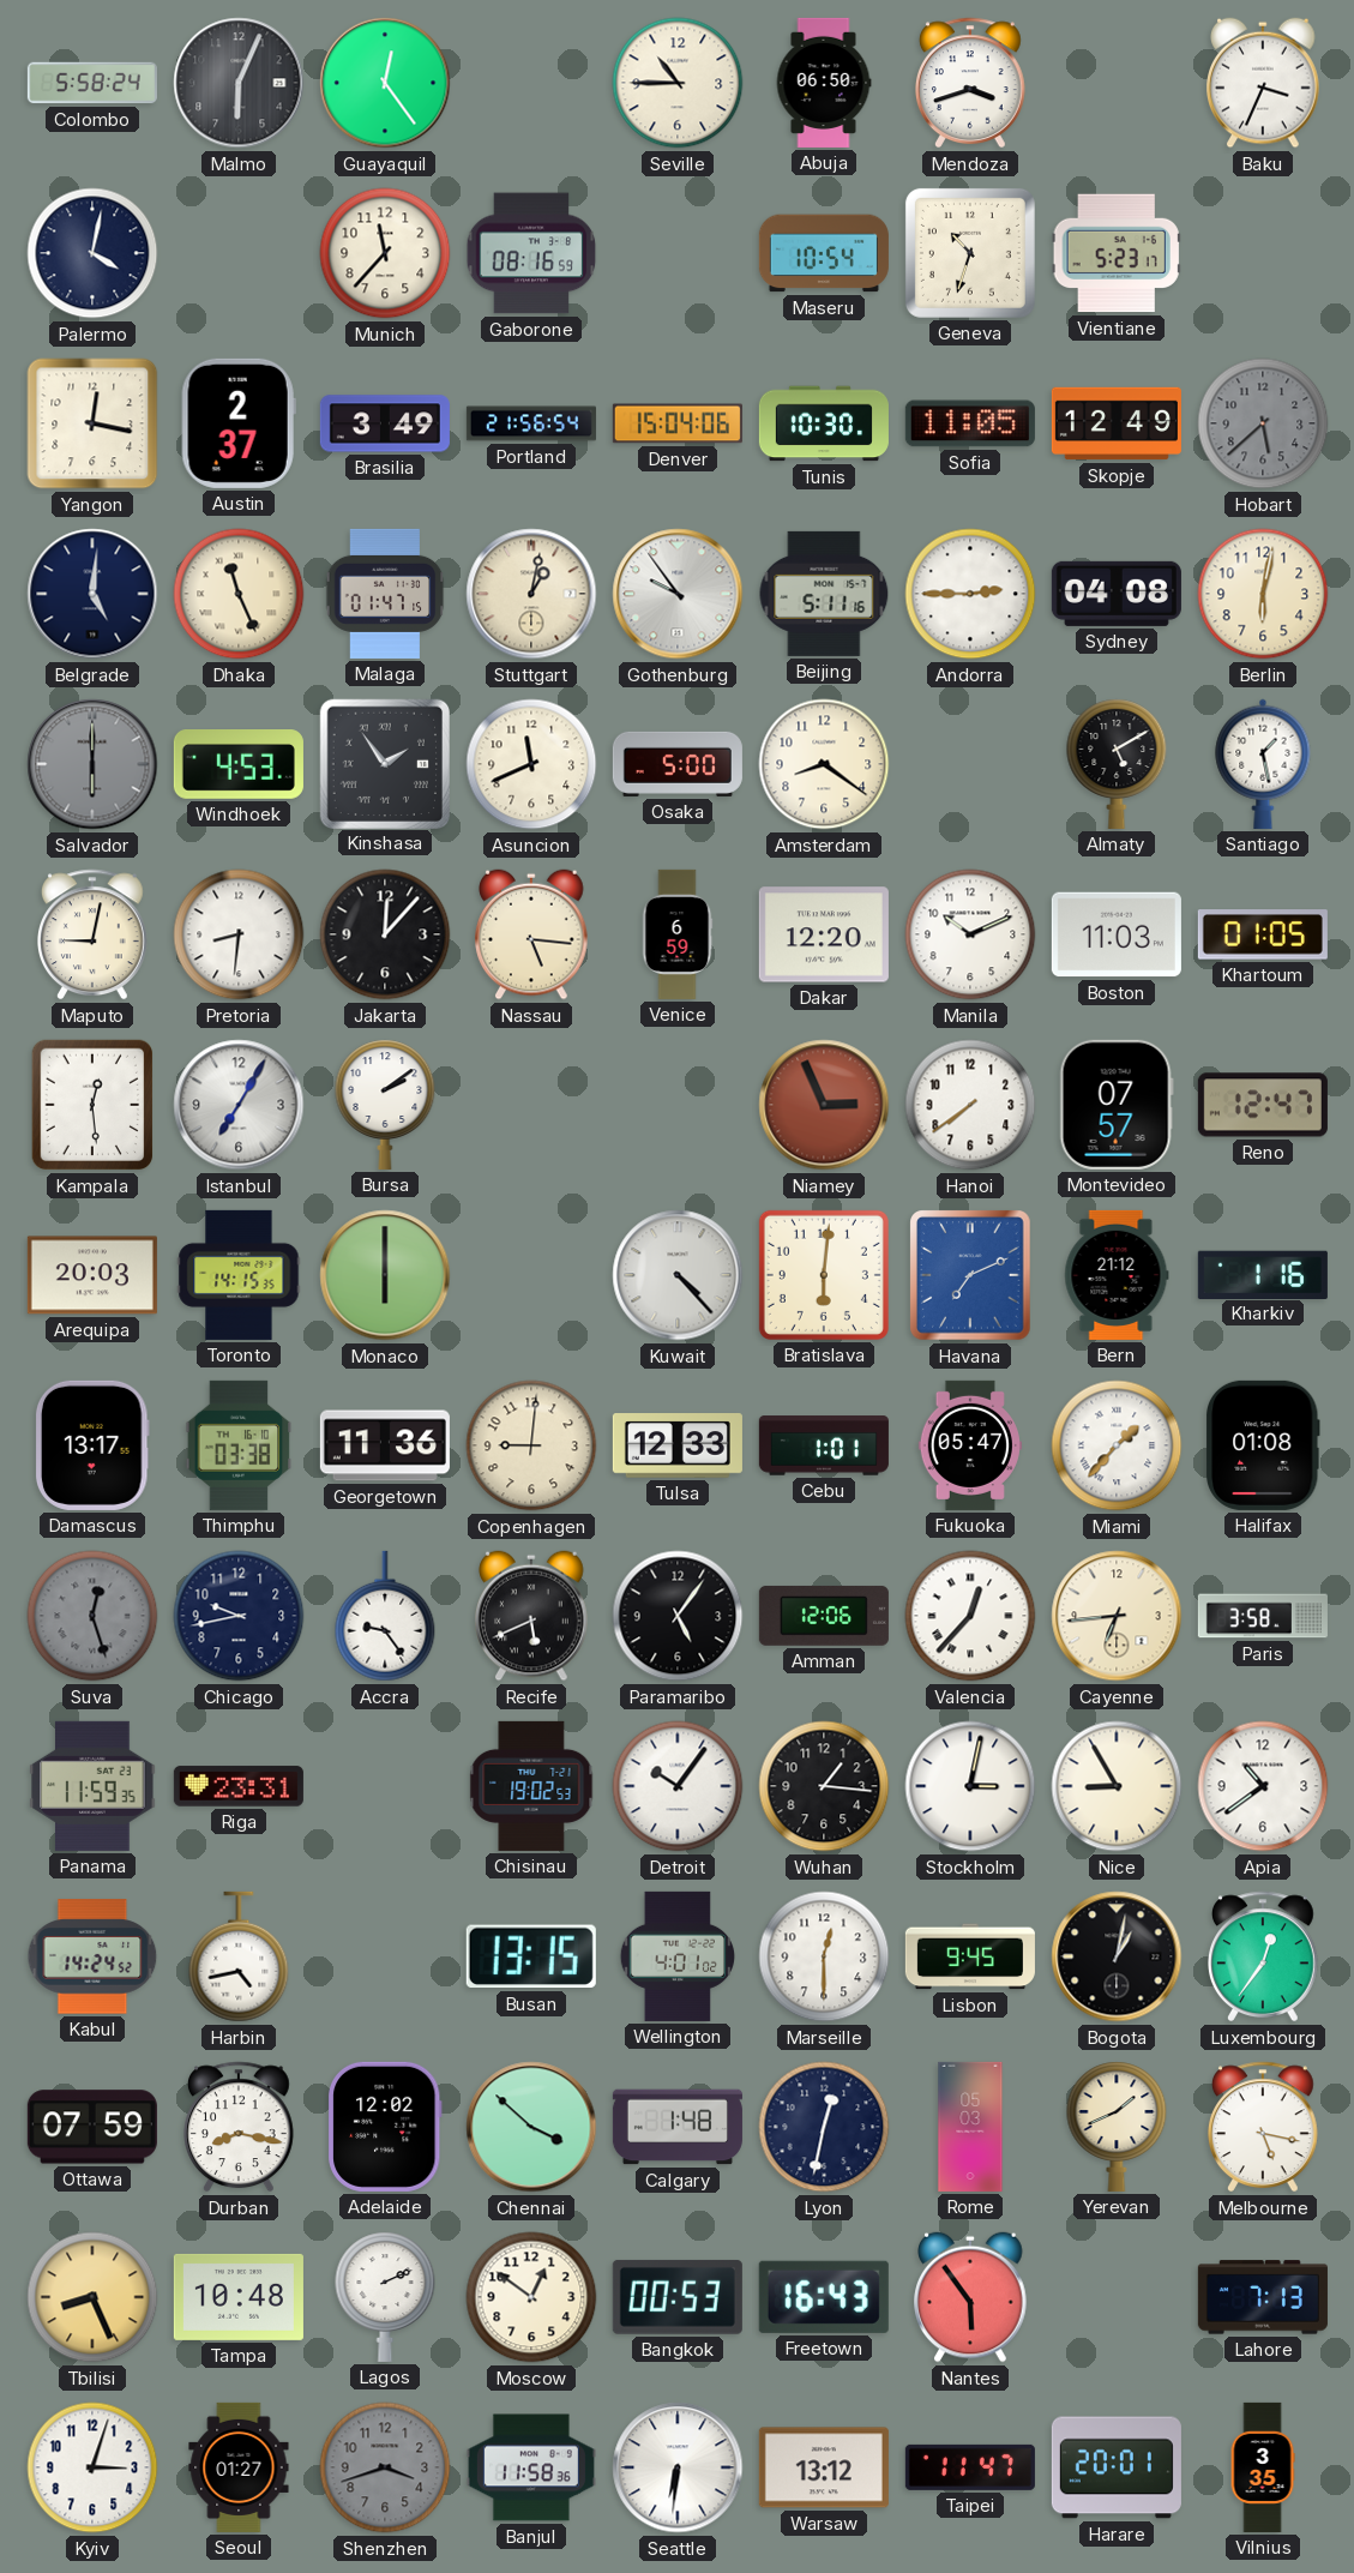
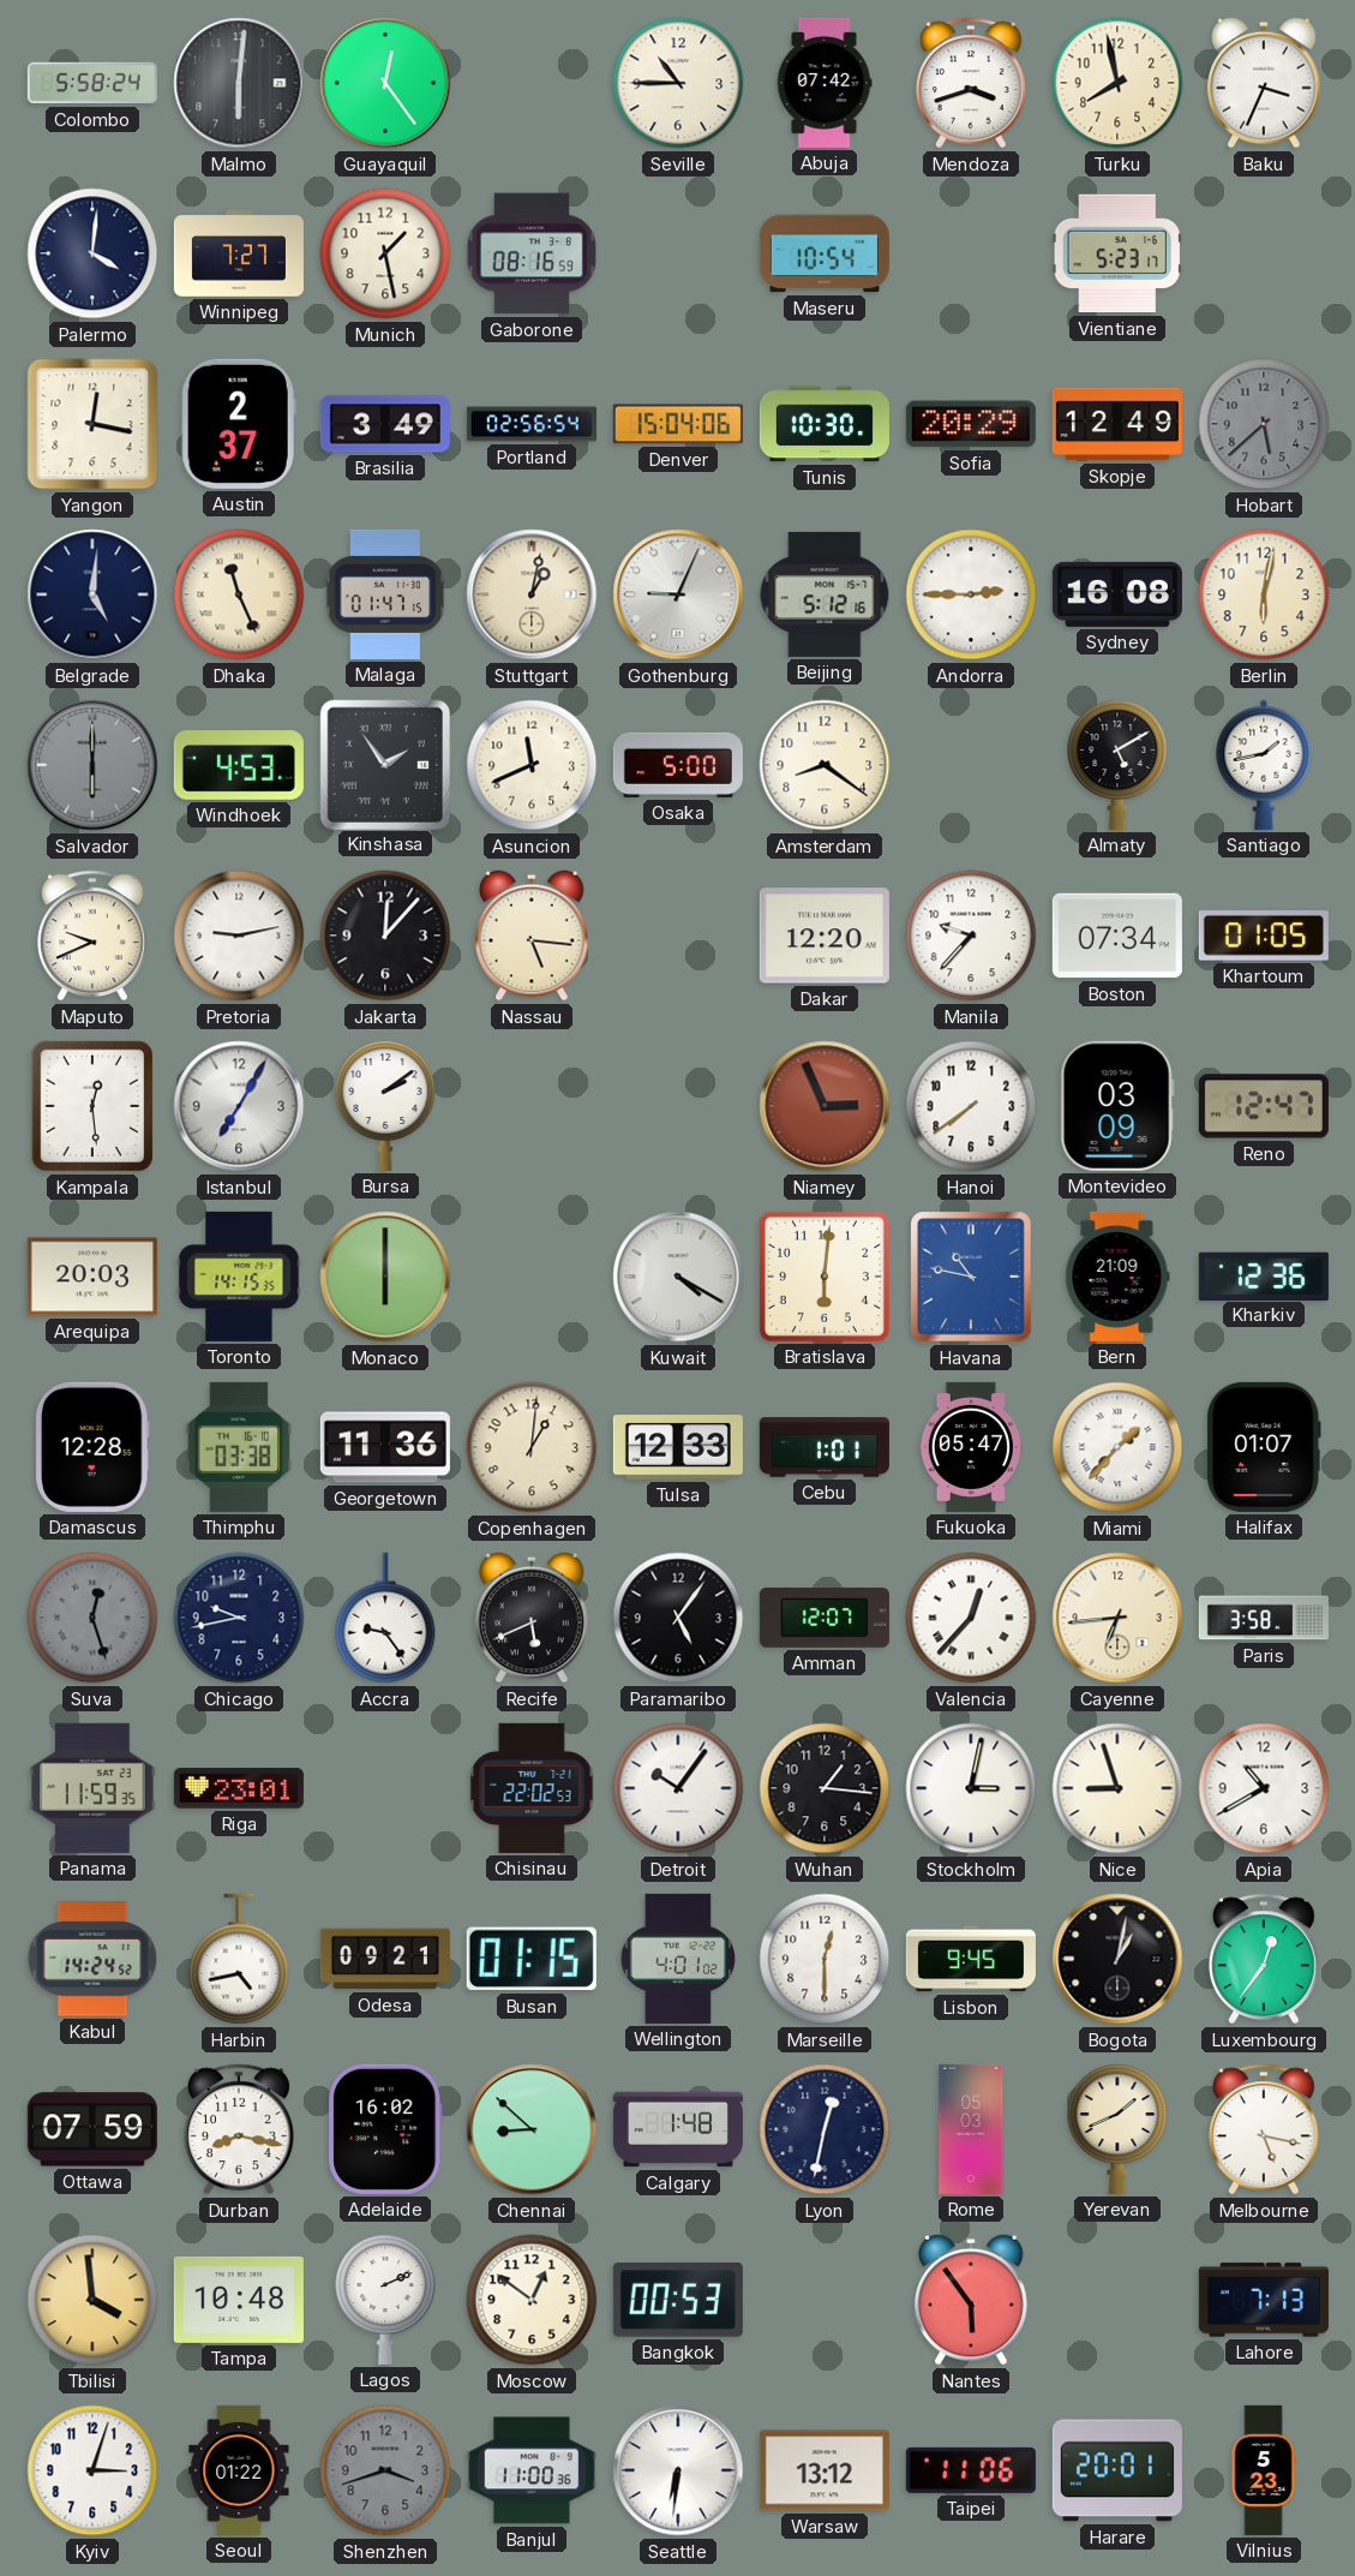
Malmo: 6:04 -> 6:01
Abuja: 06:50 -> 07:42
Turku: none -> 7:58
Palermo: 4:02 -> 4:01
Winnipeg: none -> 7:27
Munich: 11:37 -> 1:28
Geneva: 10:33 -> none
Portland: 21:56 -> 02:56
Sofia: 11:05 -> 20:29
Gothenburg: 9:54 -> 9:04
Beijing: 5:11 -> 5:12
Sydney: 04:08 -> 16:08
Santiago: 1:28 -> 1:43
Maputo: 9:02 -> 9:41
Pretoria: 8:31 -> 9:13
Venice: 6:59 -> none
Manila: 10:11 -> 9:37
Boston: 11:03 -> 07:34
Montevideo: 07:57 -> 03:09
Kuwait: 4:23 -> 4:20
Havana: 7:11 -> 10:47
Bern: 21:12 -> 21:09
Kharkiv: 1:16 -> 12:36
Damascus: 13:17 -> 12:28
Copenhagen: 9:01 -> 1:01
Halifax: 01:08 -> 01:07
Amman: 12:06 -> 12:07
Riga: 23:31 -> 23:01
Chisinau: 19:02 -> 22:02
Nice: 8:55 -> 8:57
Apia: 10:39 -> 10:40
Odesa: none -> 09:21
Busan: 13:15 -> 01:15
Adelaide: 12:02 -> 16:02
Chennai: 3:52 -> 8:52
Tbilisi: 8:26 -> 3:59
Freetown: 16:43 -> none
Seoul: 01:27 -> 01:22
Banjul: 11:58 -> 11:00
Taipei: 11:47 -> 11:06
Vilnius: 3:35 -> 5:23
